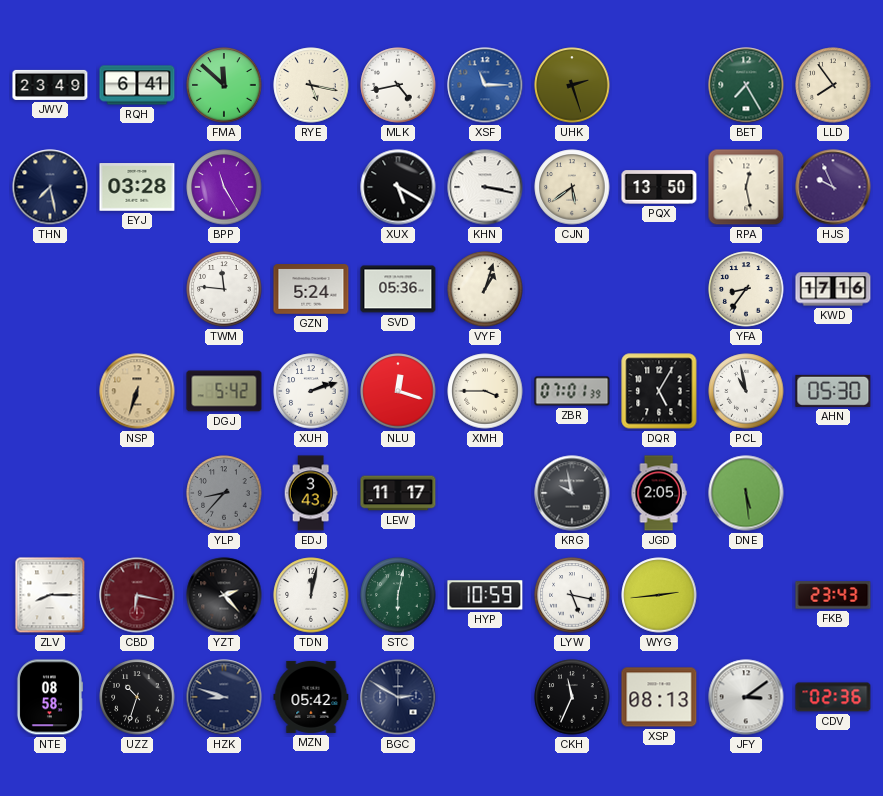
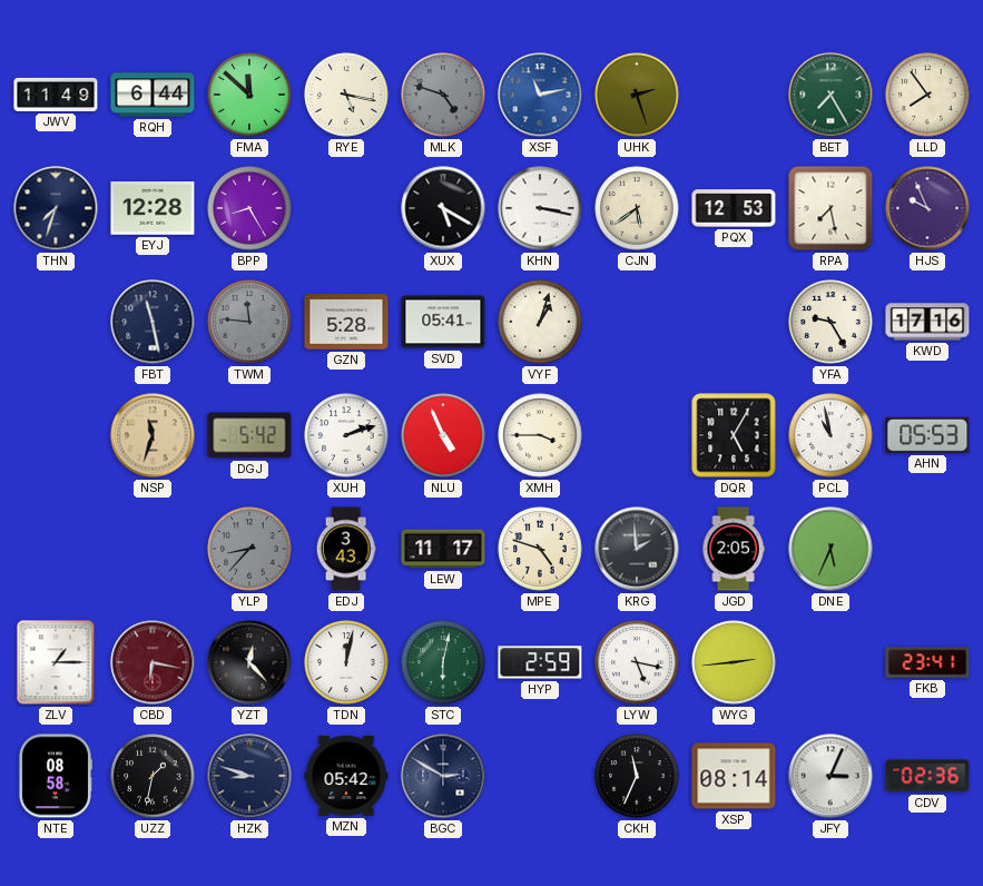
JWV: 23:49 -> 11:49
RQH: 6:41 -> 6:44
MLK: 4:43 -> 4:48
MLK dial: white -> grey
XSF: 11:15 -> 11:13
THN: 7:28 -> 7:33
EYJ: 03:28 -> 12:28
BPP: 11:25 -> 8:25
PQX: 13:50 -> 12:53
RPA: 12:28 -> 7:28
FBT: none -> 11:28
TWM dial: white -> grey
GZN: 5:24 -> 5:28
SVD: 05:36 -> 05:41
YFA: 8:36 -> 9:25
NSP: 6:33 -> 11:33
NLU: 12:18 -> 4:56
ZBR: 07:01 -> none
AHN: 05:30 -> 05:53
MPE: none -> 4:48
KRG: 9:58 -> 1:59
DNE: 5:29 -> 5:34
ZLV: 8:15 -> 1:15
YZT: 2:23 -> 12:23
HYP: 10:59 -> 2:59
FKB: 23:43 -> 23:41
UZZ: 10:33 -> 1:32
XSP: 08:13 -> 08:14
JFY: 3:09 -> 3:04
